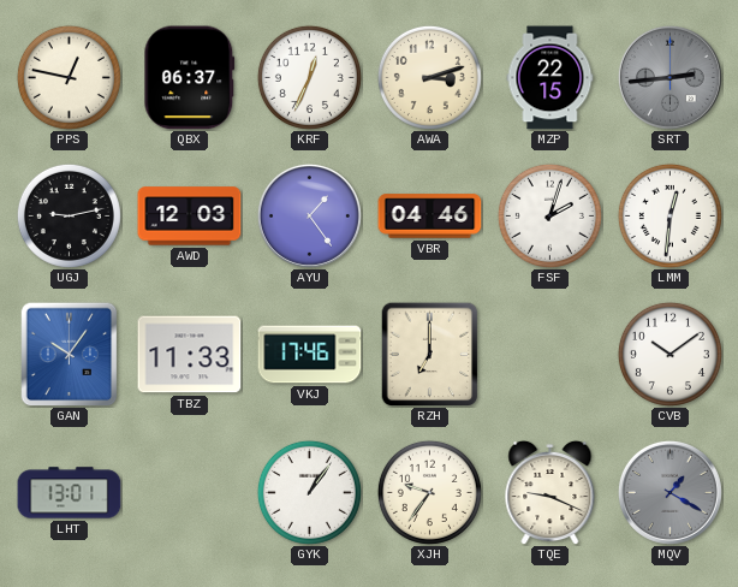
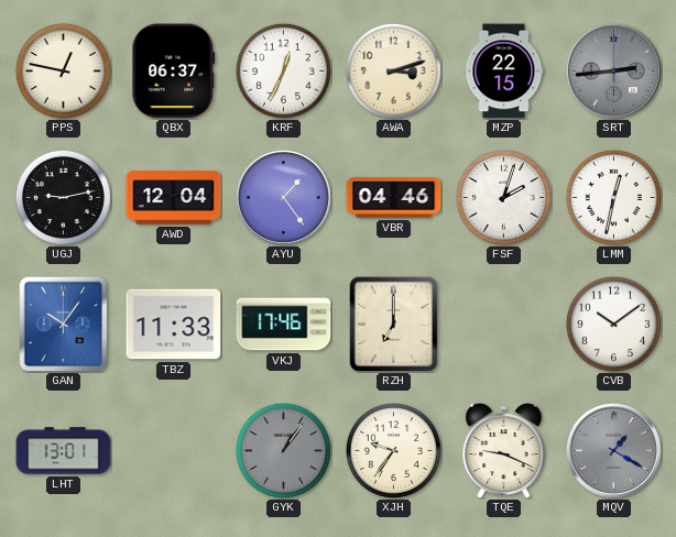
AWD: 12:03 -> 12:04
LMM: 12:31 -> 12:32
GYK dial: white -> grey
